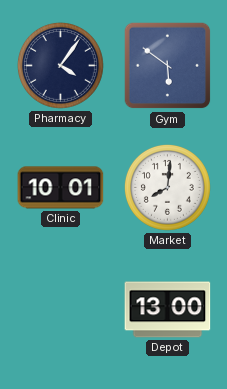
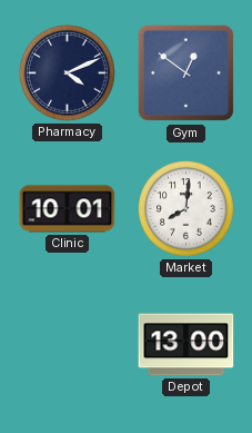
Pharmacy: 4:06 -> 4:11
Gym: 5:51 -> 12:51
